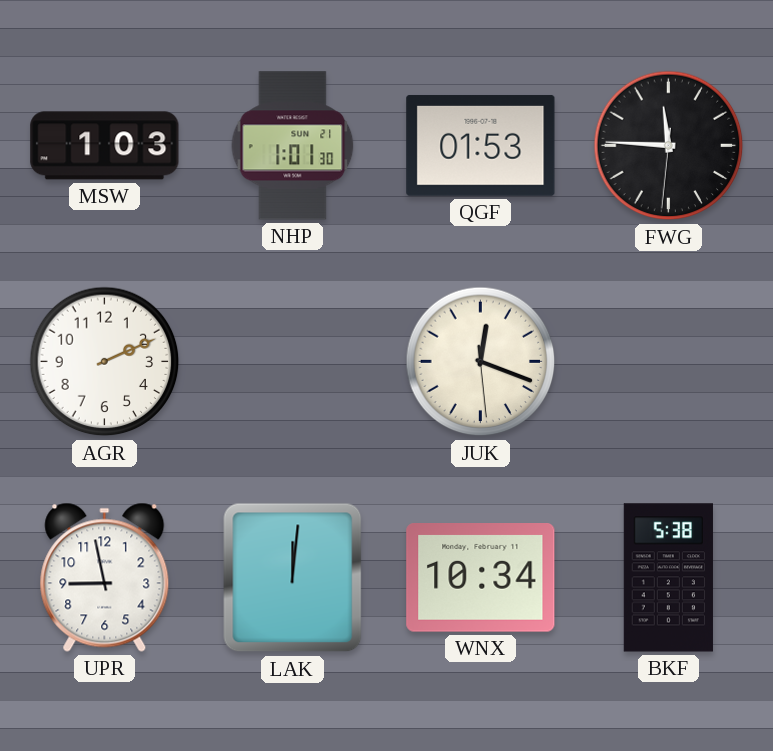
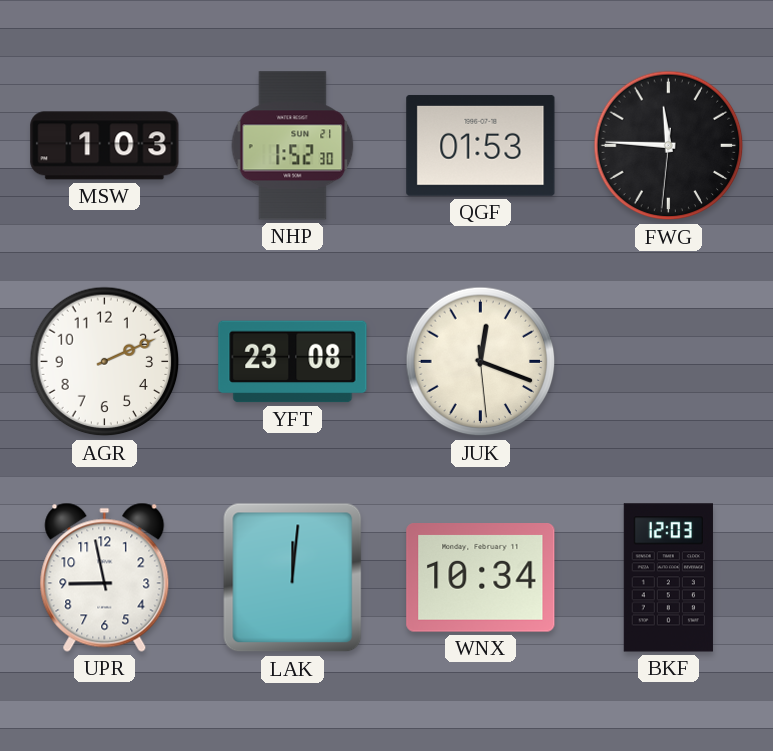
NHP: 1:01 -> 1:52
YFT: none -> 23:08
BKF: 5:38 -> 12:03
